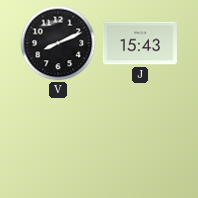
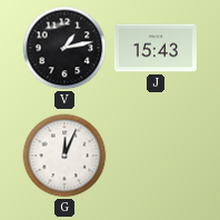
V: 8:11 -> 1:13
G: none -> 12:04
